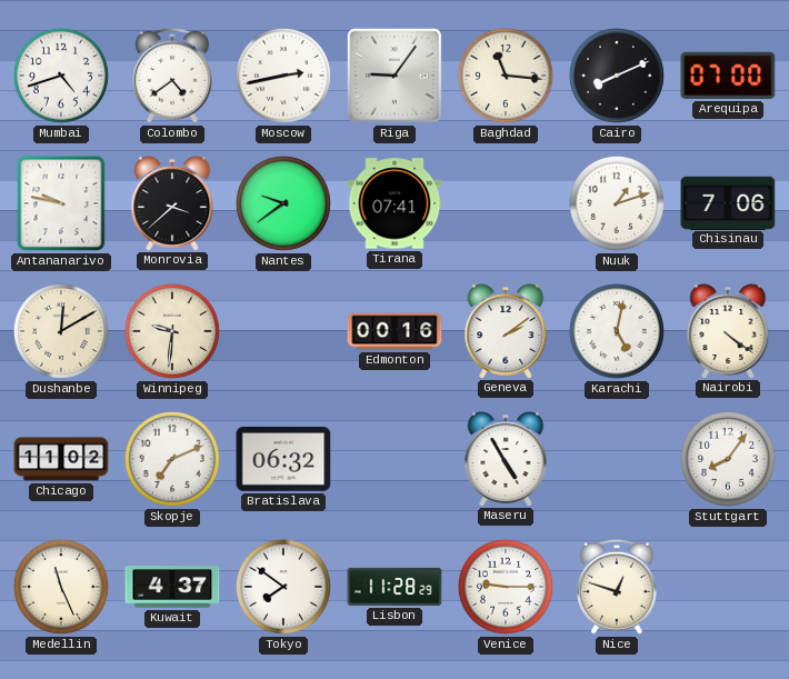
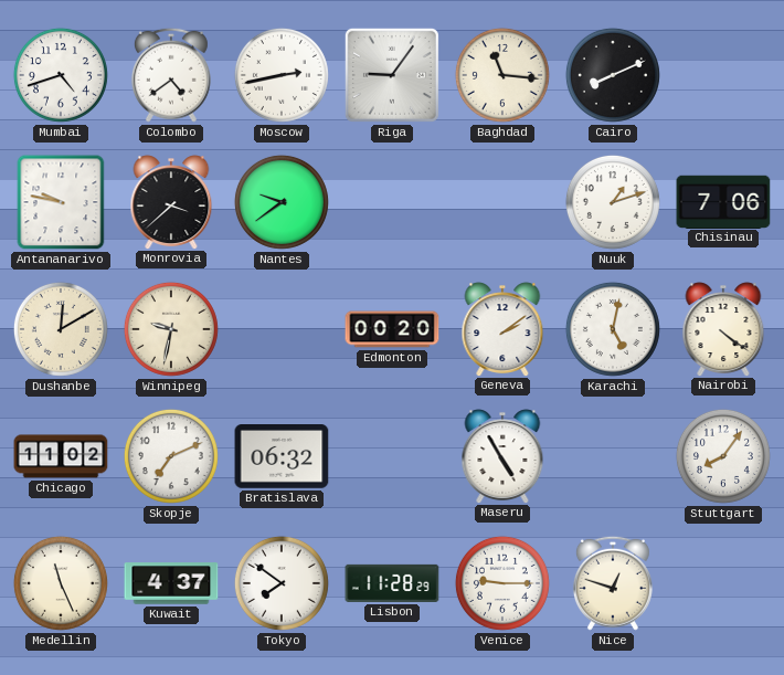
Arequipa: 07:00 -> none
Tirana: 07:41 -> none
Winnipeg: 9:31 -> 9:32
Edmonton: 00:16 -> 00:20
